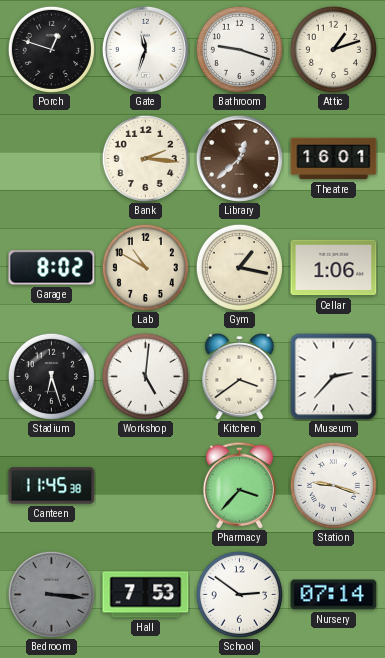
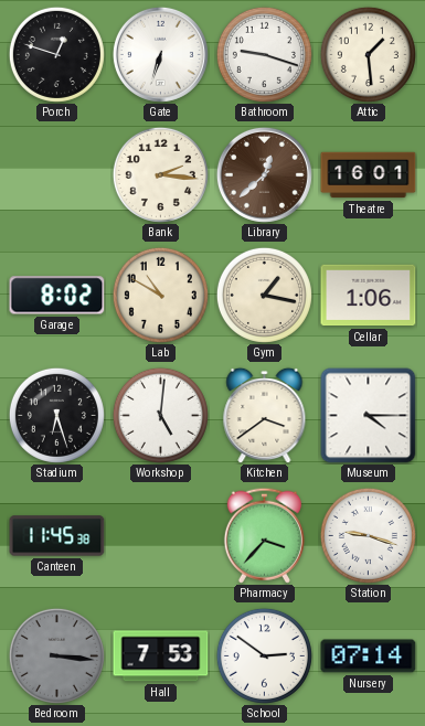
Gate: 11:33 -> 6:33
Attic: 1:12 -> 1:29
Museum: 2:37 -> 4:15
